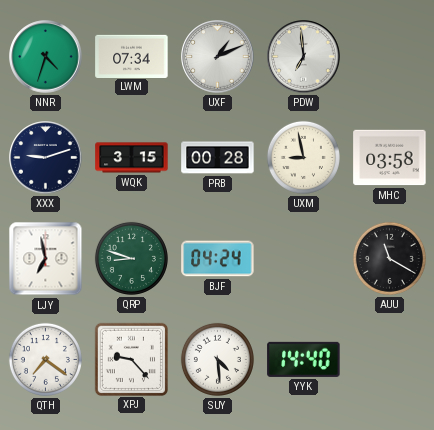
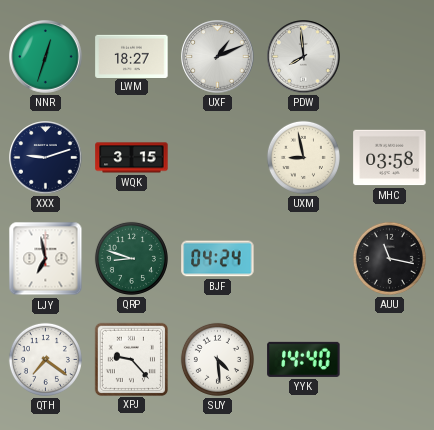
NNR: 4:33 -> 12:33
LWM: 07:34 -> 18:27
PDW: 6:59 -> 7:59
PRB: 00:28 -> none
AUU: 11:20 -> 11:17
